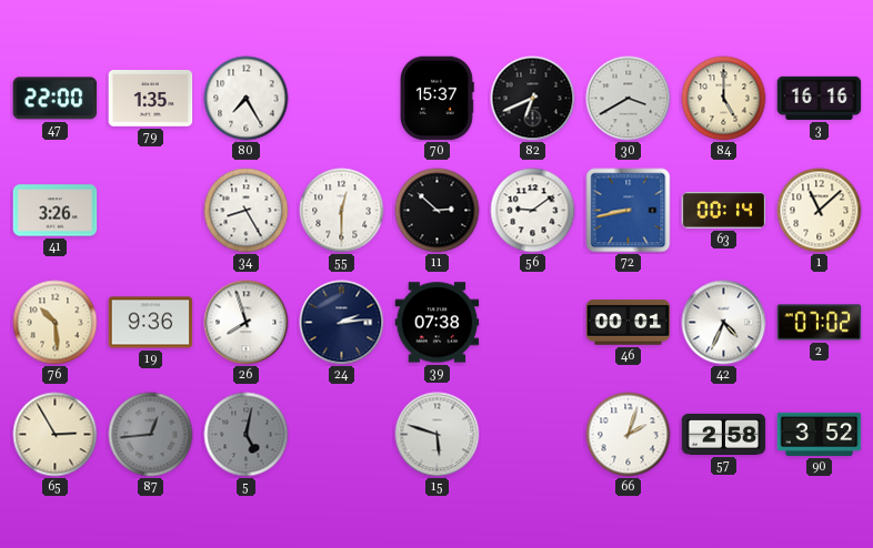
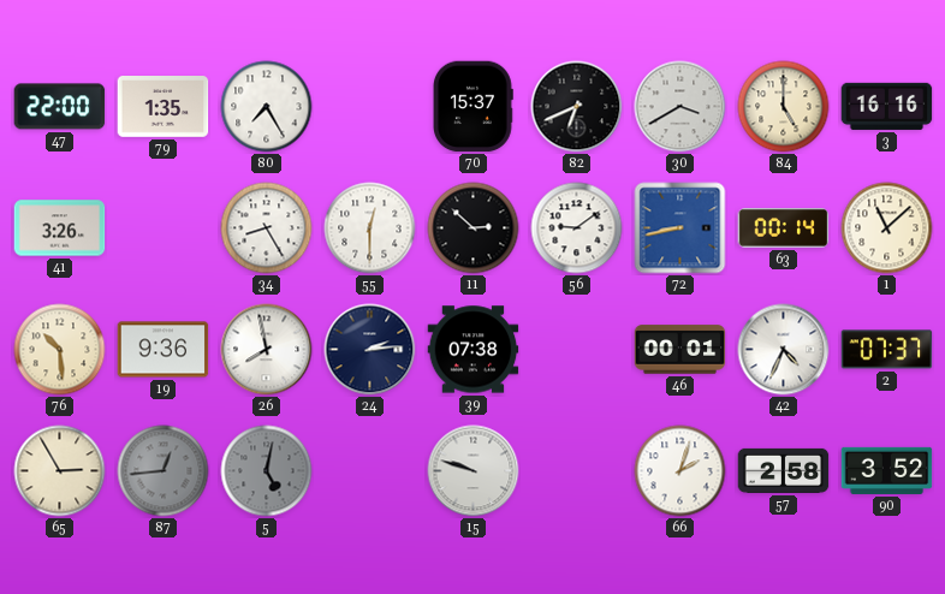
26: 7:57 -> 7:58
2: 07:02 -> 07:37
15: 5:48 -> 9:48
